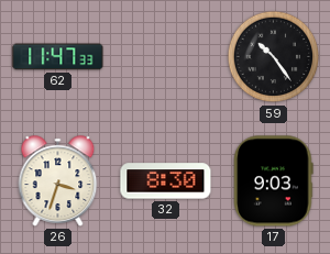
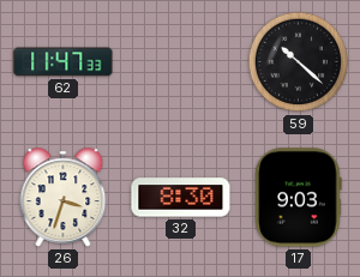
59: 10:24 -> 10:22
